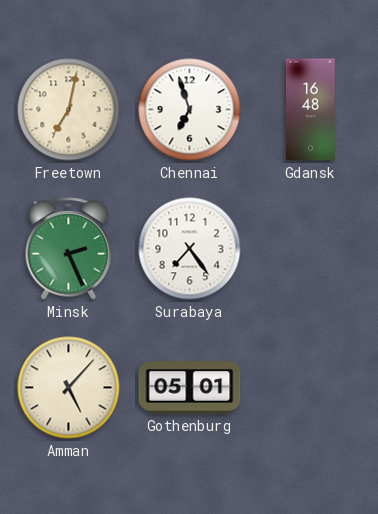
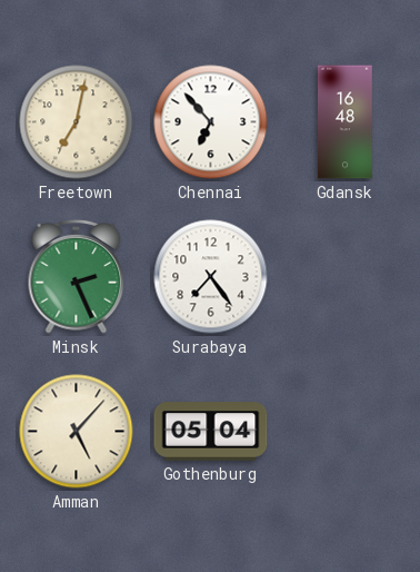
Chennai: 6:57 -> 6:53
Gothenburg: 05:01 -> 05:04
